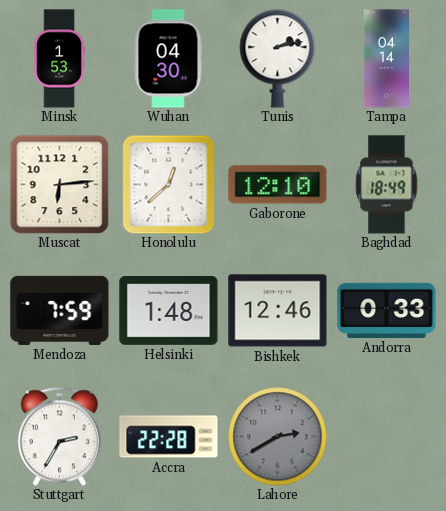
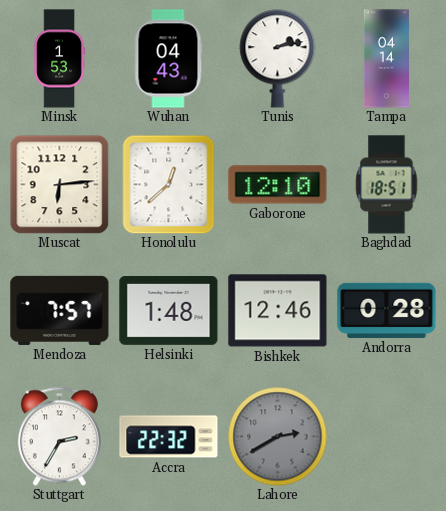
Wuhan: 04:30 -> 04:43
Baghdad: 18:49 -> 18:51
Mendoza: 7:59 -> 7:57
Andorra: 0:33 -> 0:28
Accra: 22:28 -> 22:32
